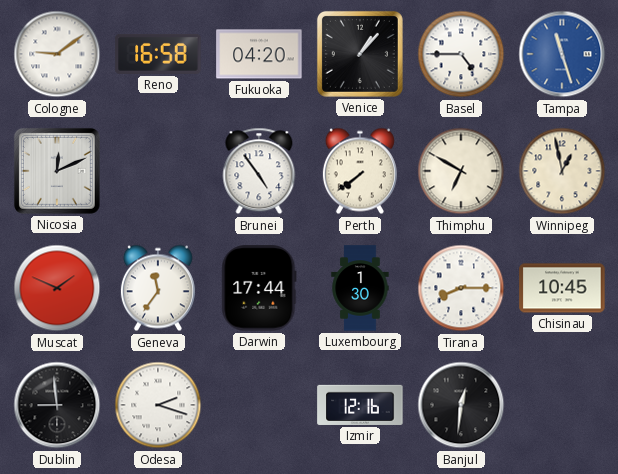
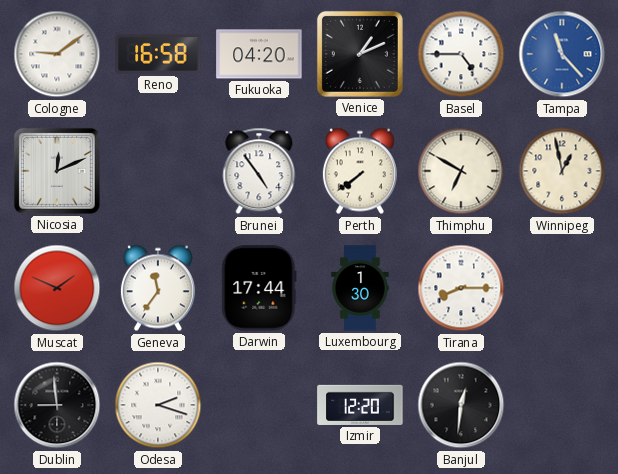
Venice: 1:07 -> 1:11
Tampa: 11:27 -> 11:23
Chisinau: 10:45 -> none
Izmir: 12:16 -> 12:20
